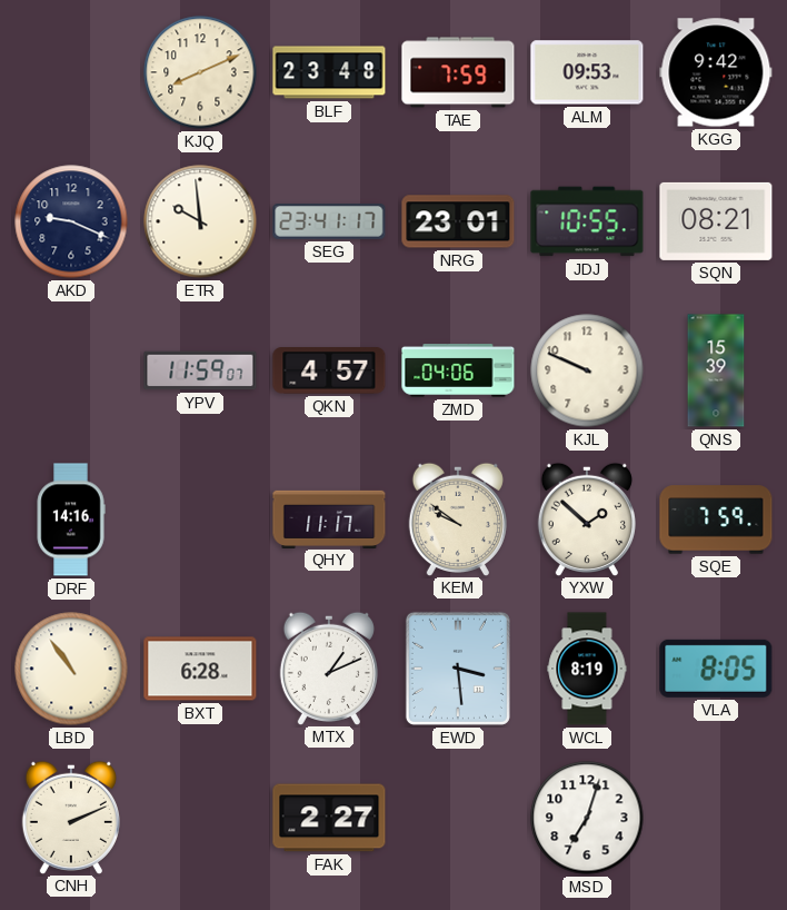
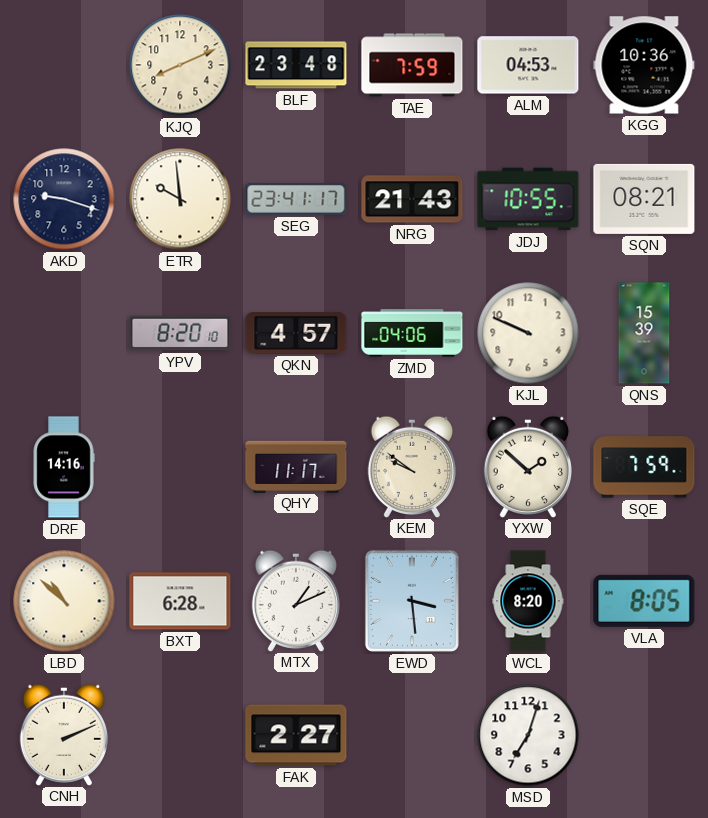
ALM: 09:53 -> 04:53
KGG: 9:42 -> 10:36
AKD: 9:19 -> 9:18
NRG: 23:01 -> 21:43
YPV: 11:59 -> 8:20
LBD: 10:54 -> 10:52
WCL: 8:19 -> 8:20
